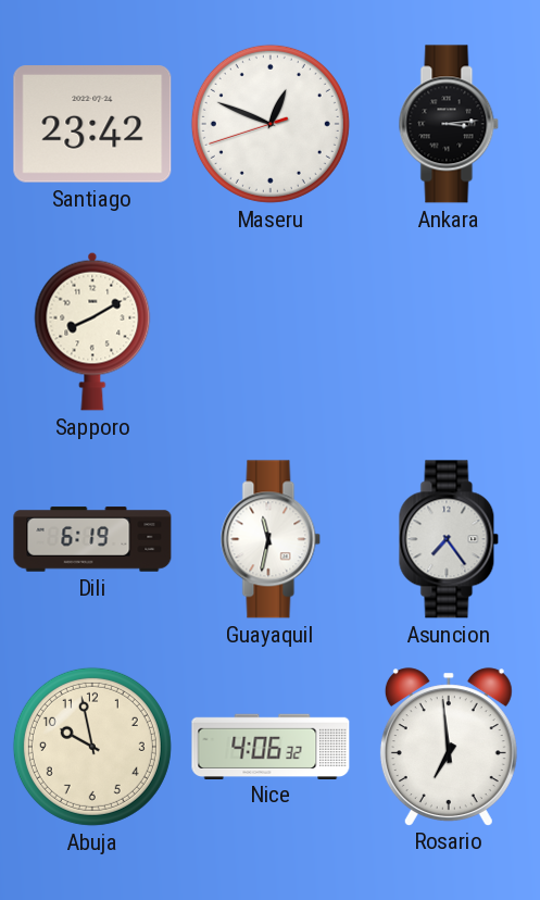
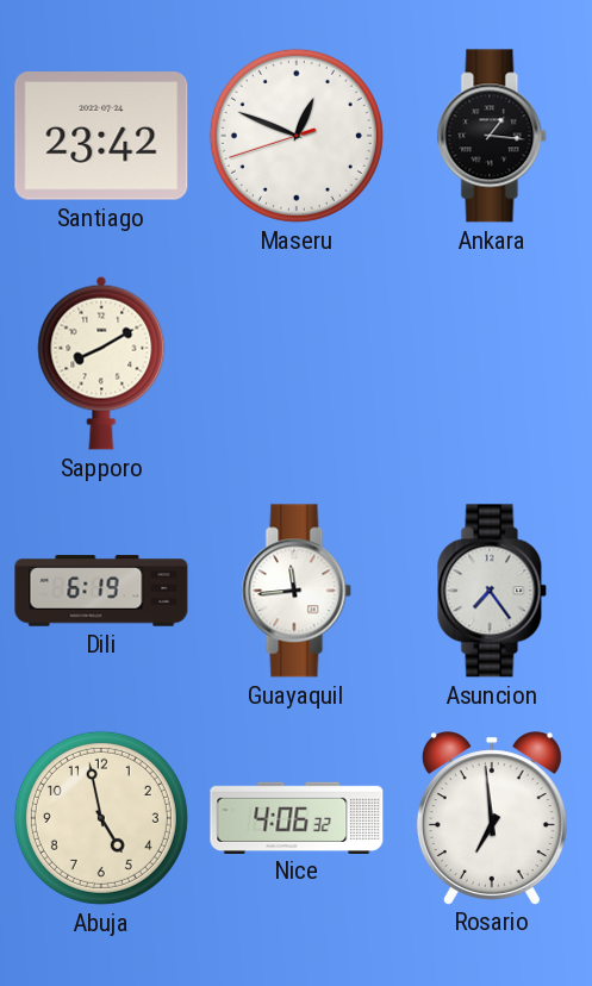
Ankara: 3:14 -> 1:16
Guayaquil: 11:32 -> 11:44
Abuja: 9:58 -> 4:58
